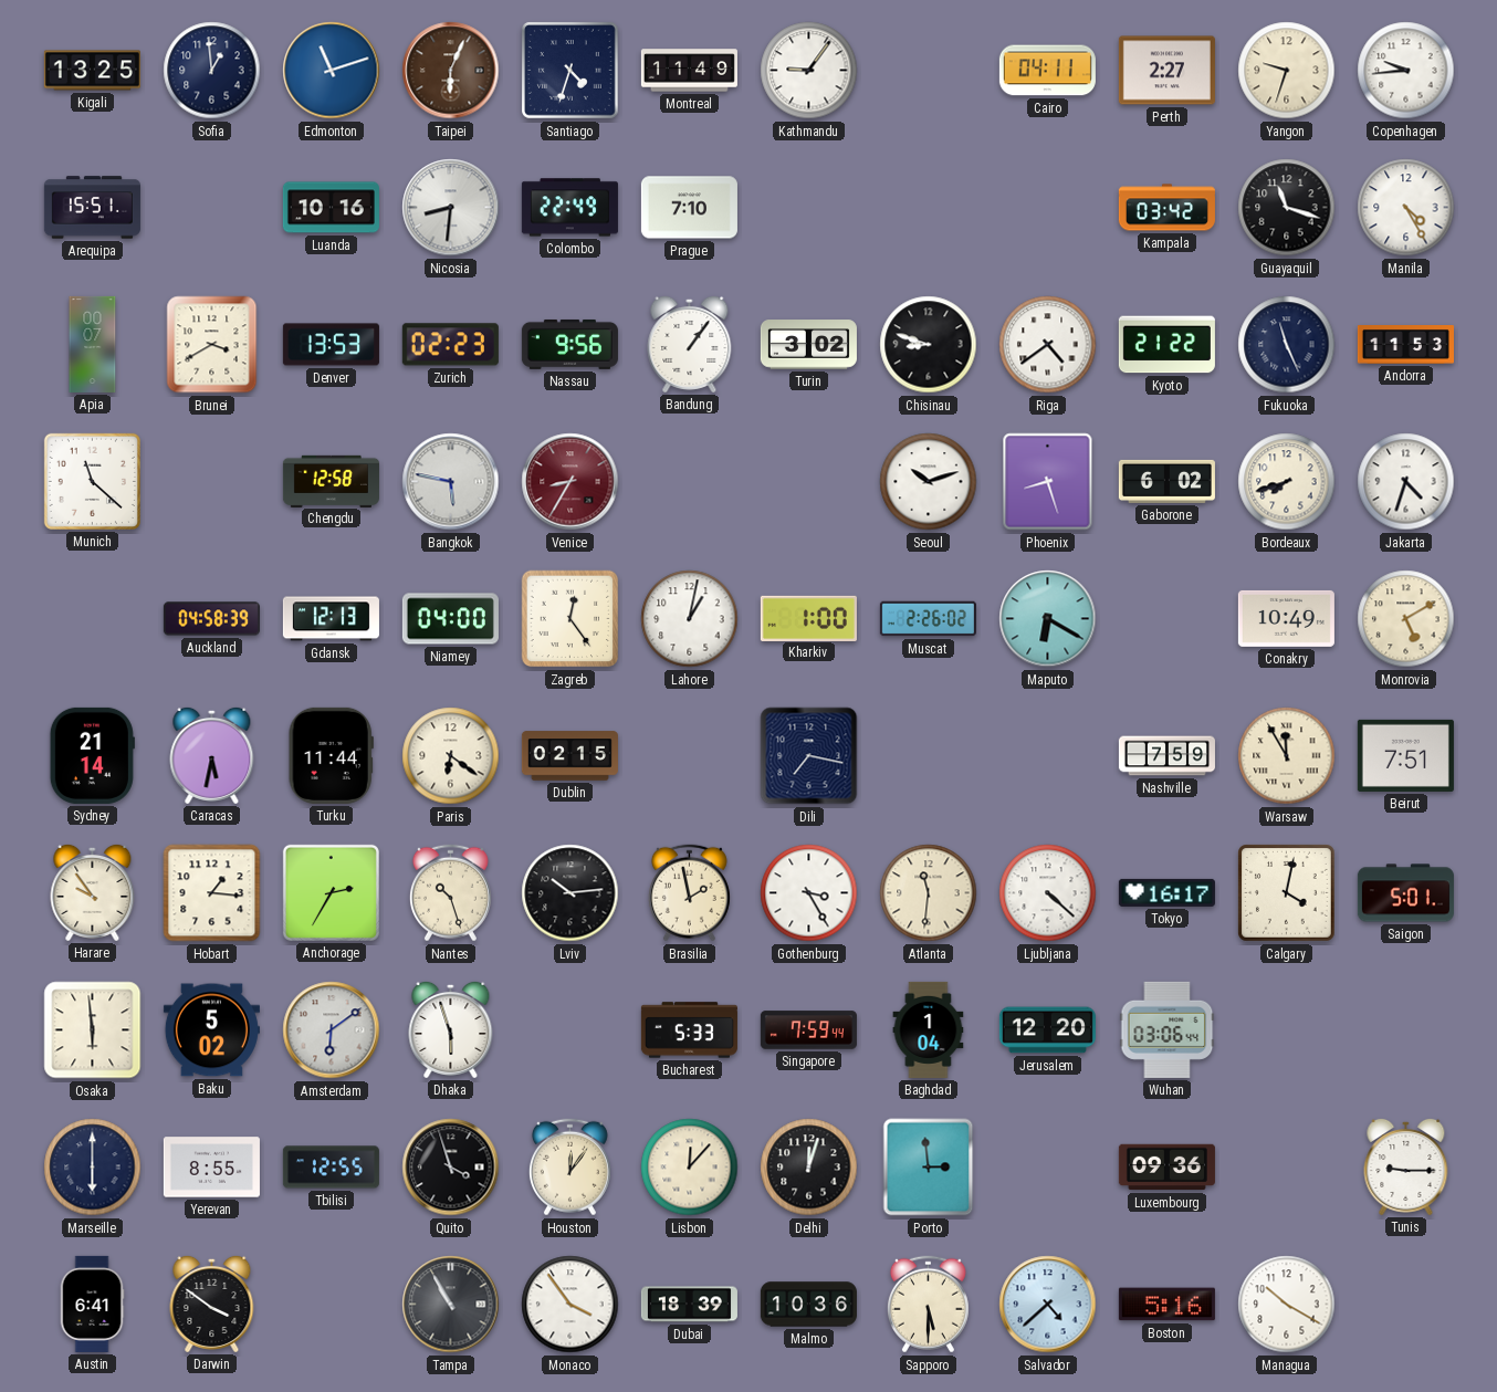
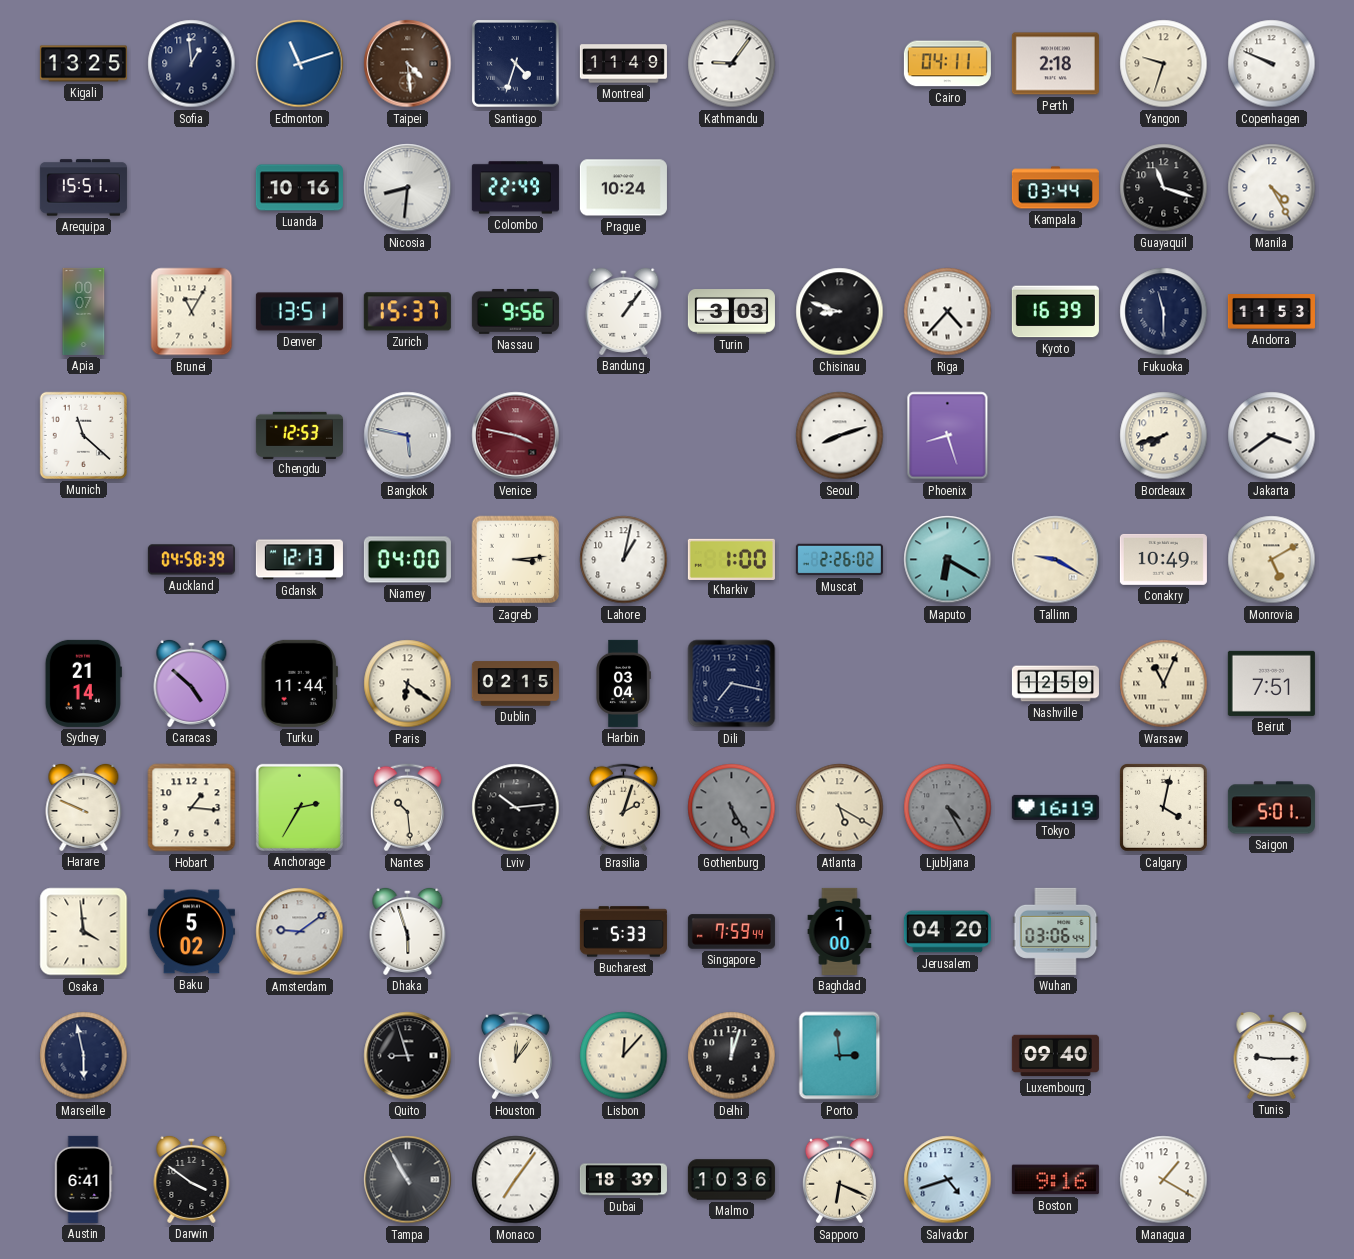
Taipei: 6:04 -> 4:29
Perth: 2:27 -> 2:18
Copenhagen: 9:44 -> 9:49
Prague: 7:10 -> 10:24
Kampala: 03:42 -> 03:44
Brunei: 3:40 -> 11:05
Denver: 13:53 -> 13:51
Zurich: 02:23 -> 15:37
Turin: 3:02 -> 3:03
Riga: 4:39 -> 4:37
Kyoto: 21:22 -> 16:39
Fukuoka: 11:26 -> 11:30
Chengdu: 12:58 -> 12:53
Venice: 8:35 -> 3:47
Seoul: 10:12 -> 8:12
Gaborone: 6:02 -> none
Jakarta: 4:33 -> 3:39
Zagreb: 12:24 -> 3:14
Tallinn: none -> 9:20
Caracas: 5:32 -> 4:52
Harbin: none -> 03:04
Nashville: 7:59 -> 12:59
Warsaw: 11:55 -> 11:04
Harare: 9:54 -> 9:49
Nantes: 10:27 -> 10:29
Brasilia: 1:58 -> 2:03
Gothenburg: 3:25 -> 5:25
Gothenburg dial: white -> grey
Atlanta: 11:31 -> 5:20
Ljubljana: 4:22 -> 4:25
Ljubljana dial: white -> grey
Tokyo: 16:17 -> 16:19
Osaka: 5:59 -> 3:59
Amsterdam: 6:09 -> 9:09
Baghdad: 1:04 -> 1:00
Jerusalem: 12:20 -> 04:20
Marseille: 6:00 -> 5:58
Yerevan: 8:55 -> none
Tbilisi: 12:55 -> none
Quito: 3:57 -> 8:57
Luxembourg: 09:36 -> 09:40
Monaco: 3:54 -> 7:06
Sapporo: 5:30 -> 6:19
Salvador: 4:38 -> 4:42
Boston: 5:16 -> 9:16
Managua: 10:20 -> 1:20
